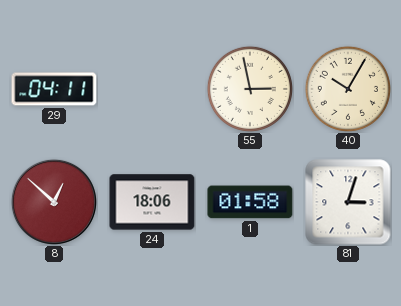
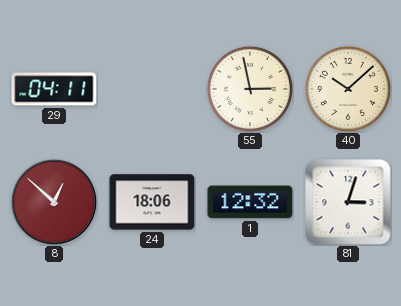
40: 10:05 -> 10:08
1: 01:58 -> 12:32
